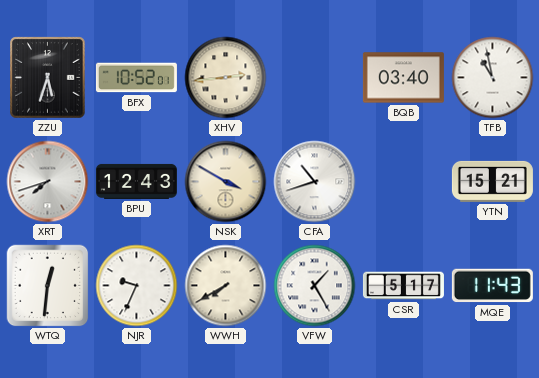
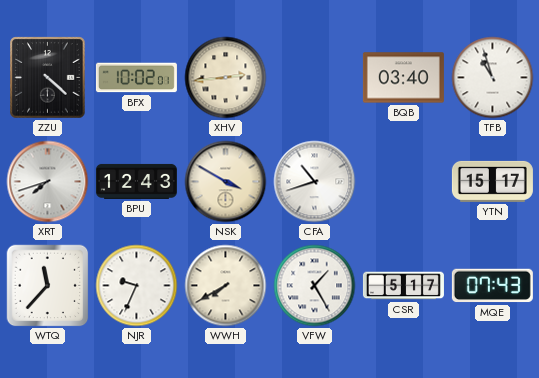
ZZU: 5:33 -> 4:22
BFX: 10:52 -> 10:02
TFB: 10:58 -> 10:57
YTN: 15:21 -> 15:17
WTQ: 12:31 -> 11:37
MQE: 11:43 -> 07:43
